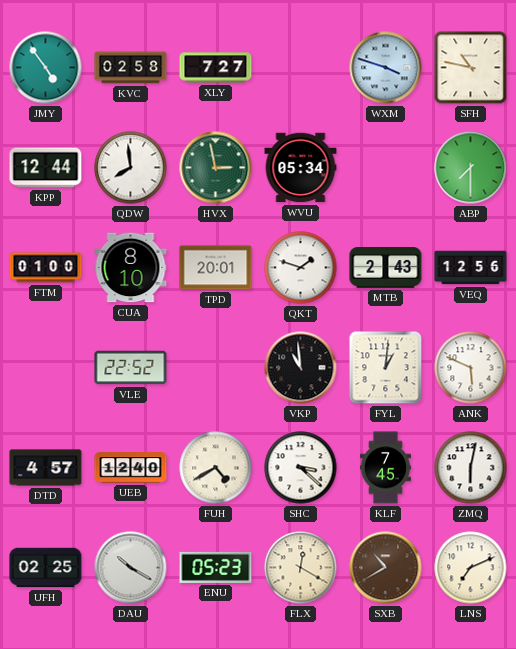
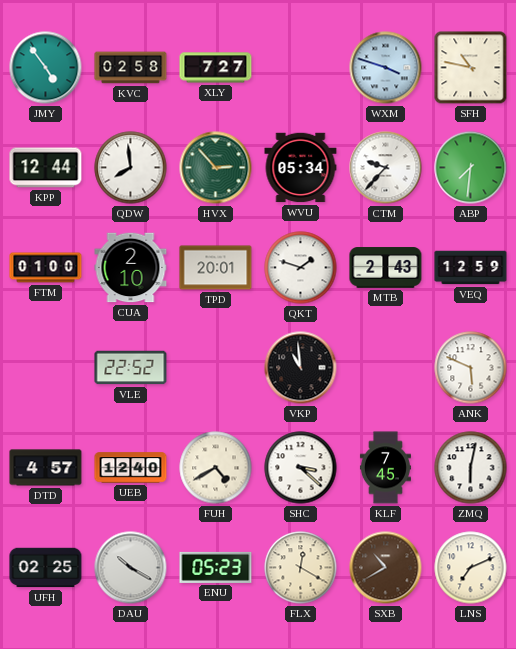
HVX: 2:58 -> 2:53
CTM: none -> 9:37
ABP: 7:30 -> 7:31
CUA: 8:10 -> 2:10
VEQ: 12:56 -> 12:59
FYL: 1:01 -> none
